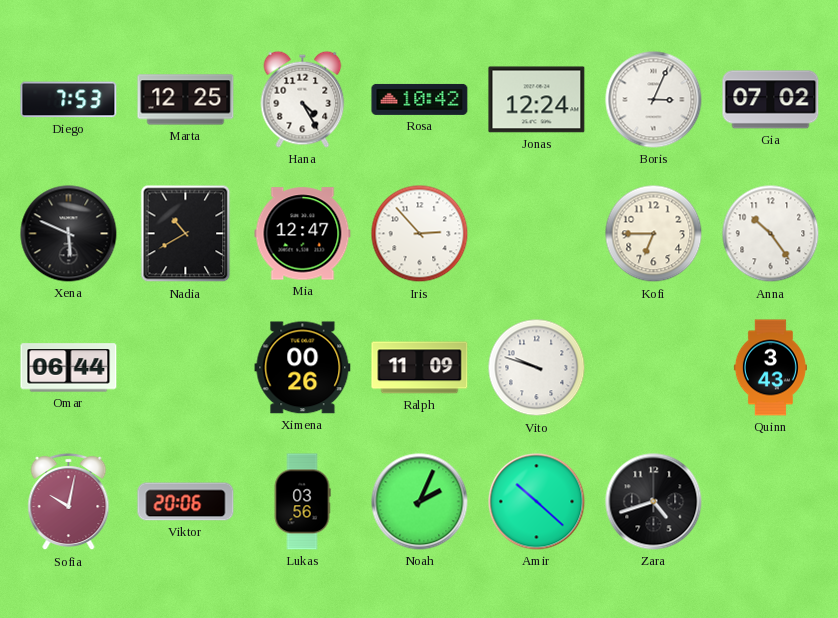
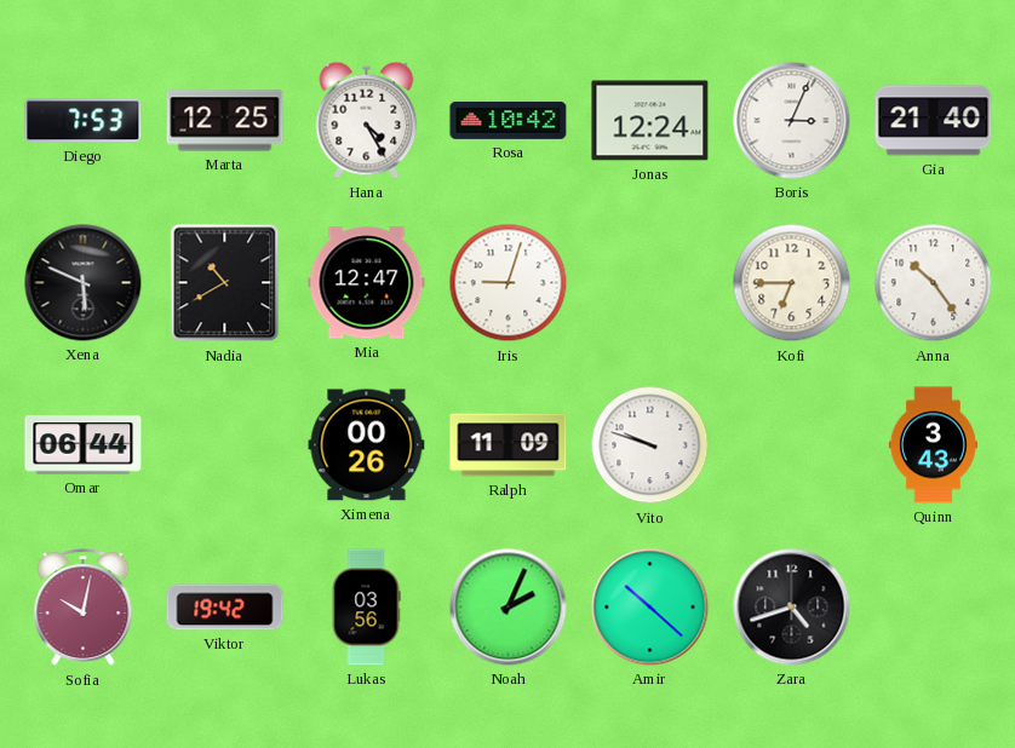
Gia: 07:02 -> 21:40
Iris: 2:53 -> 9:03
Viktor: 20:06 -> 19:42
